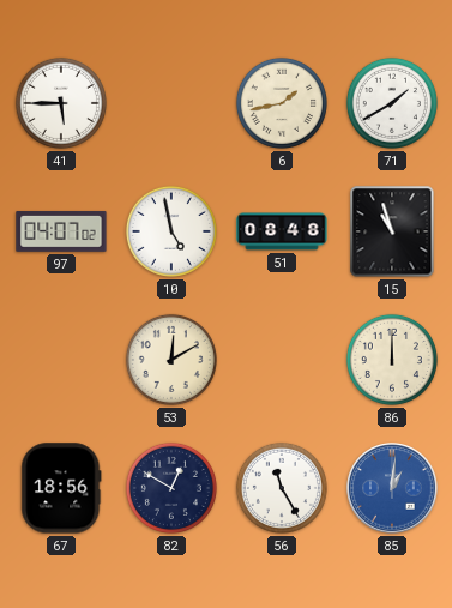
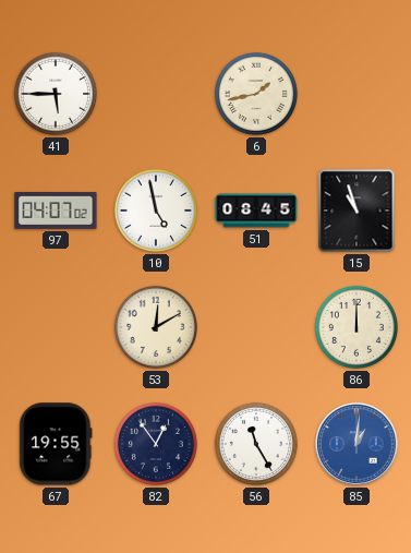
71: 1:40 -> none
51: 08:48 -> 08:45
67: 18:56 -> 19:55
82: 12:50 -> 12:54
